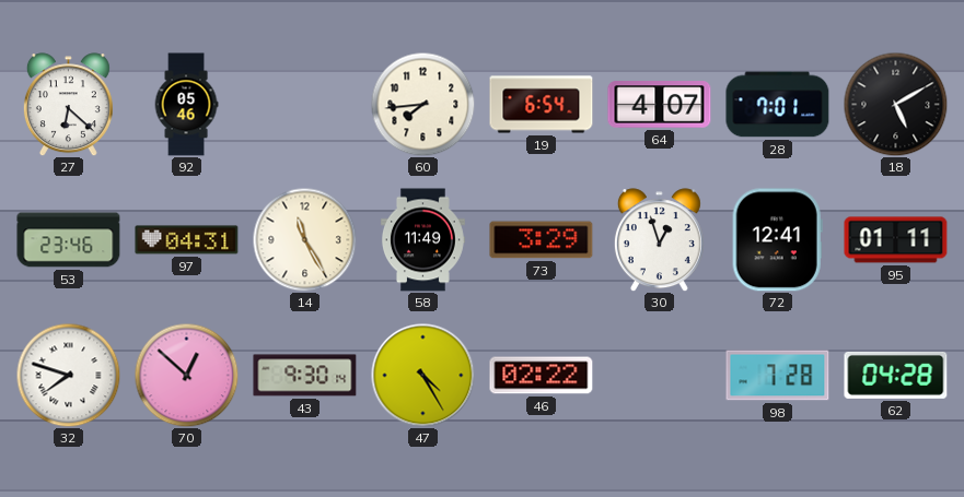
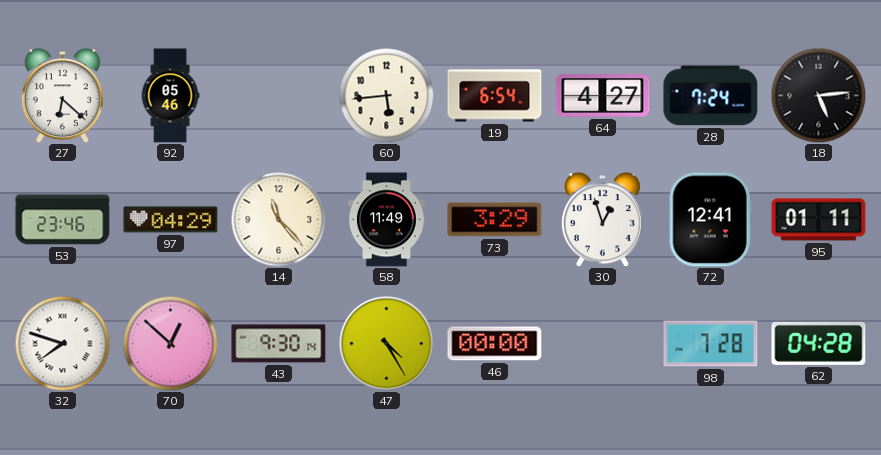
60: 7:44 -> 5:44
64: 4:07 -> 4:27
28: 7:01 -> 7:24
18: 5:10 -> 5:14
97: 04:31 -> 04:29
14: 11:25 -> 11:23
46: 02:22 -> 00:00
